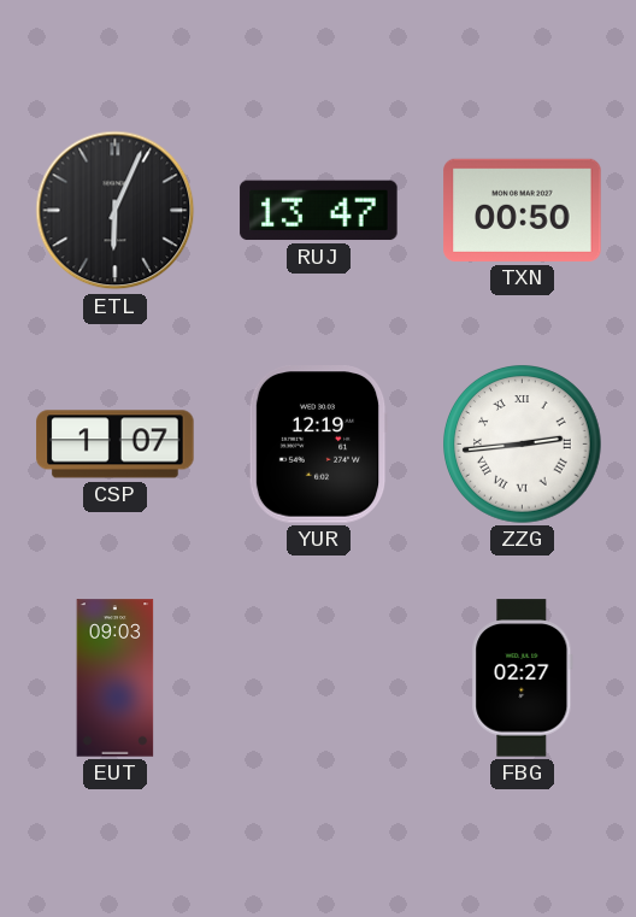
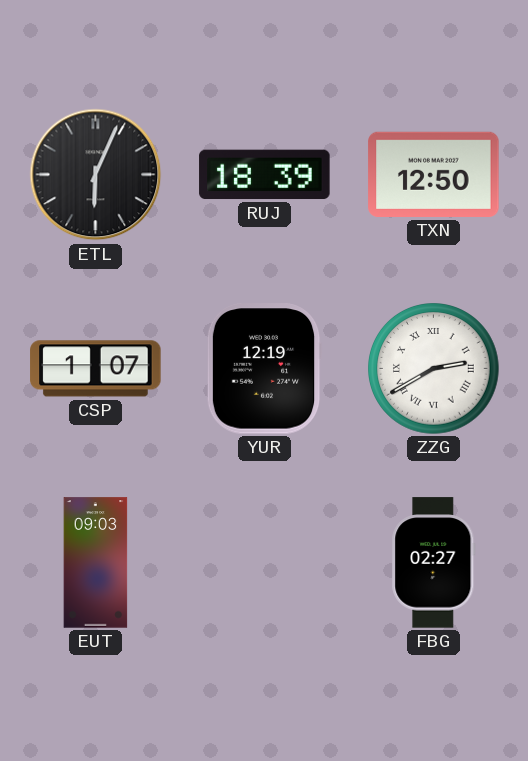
RUJ: 13:47 -> 18:39
TXN: 00:50 -> 12:50
ZZG: 2:44 -> 2:40
